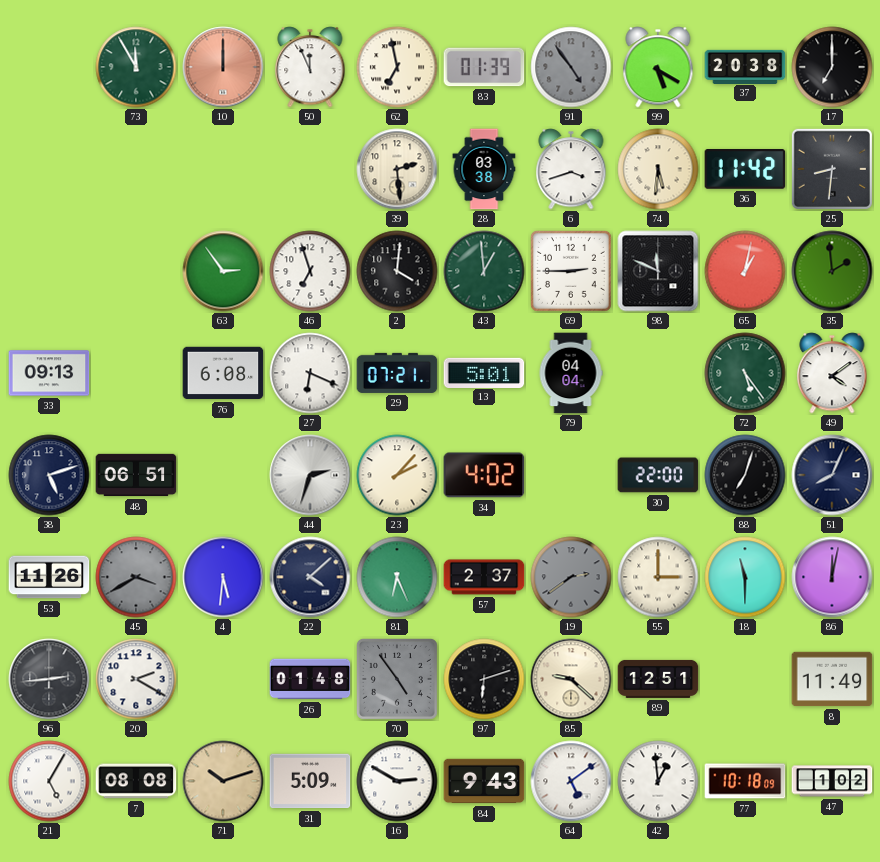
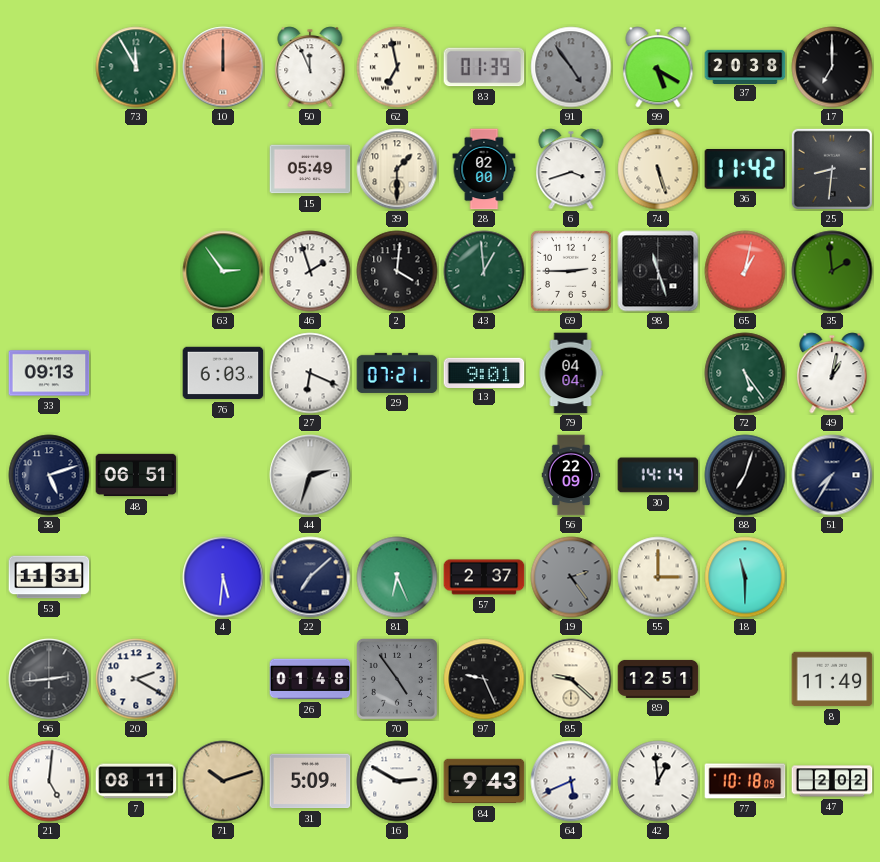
15: none -> 05:49
39: 2:29 -> 1:30
28: 03:38 -> 02:00
74: 5:31 -> 5:27
46: 6:57 -> 1:57
98: 11:49 -> 11:27
76: 6:08 -> 6:03
13: 5:01 -> 9:01
49: 4:09 -> 1:02
23: 2:07 -> none
34: 4:02 -> none
56: none -> 22:09
30: 22:00 -> 14:14
51: 8:04 -> 7:35
53: 11:26 -> 11:31
45: 3:40 -> none
22: 4:08 -> 7:08
19: 2:39 -> 2:24
86: 12:02 -> none
97: 6:12 -> 9:26
21: 5:05 -> 5:01
7: 08:08 -> 08:11
64: 5:09 -> 5:41
47: 1:02 -> 2:02
